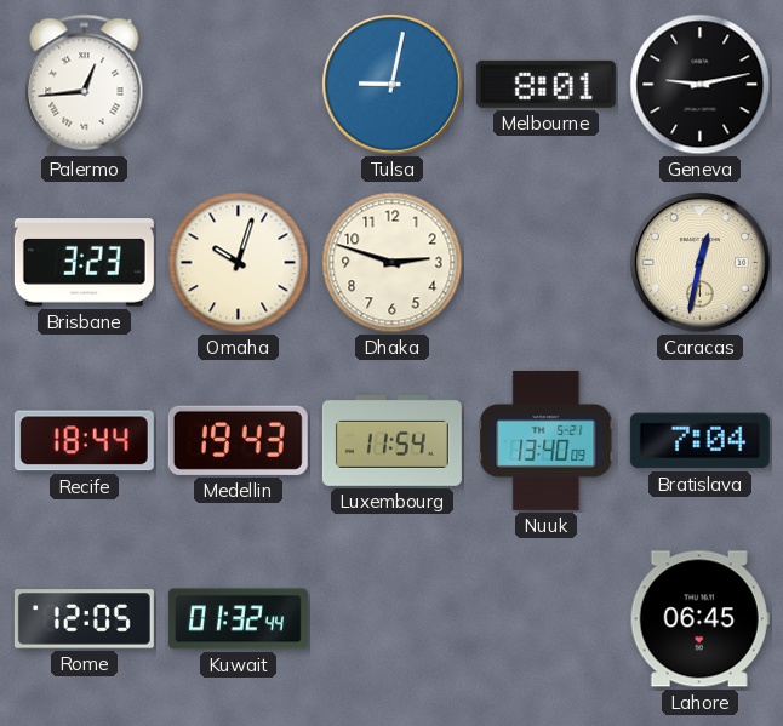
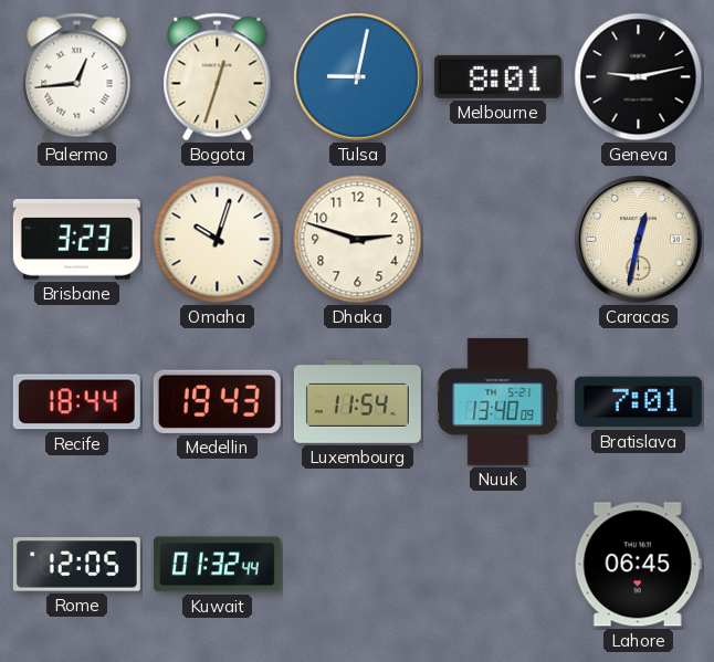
Bogota: none -> 12:33
Bratislava: 7:04 -> 7:01
